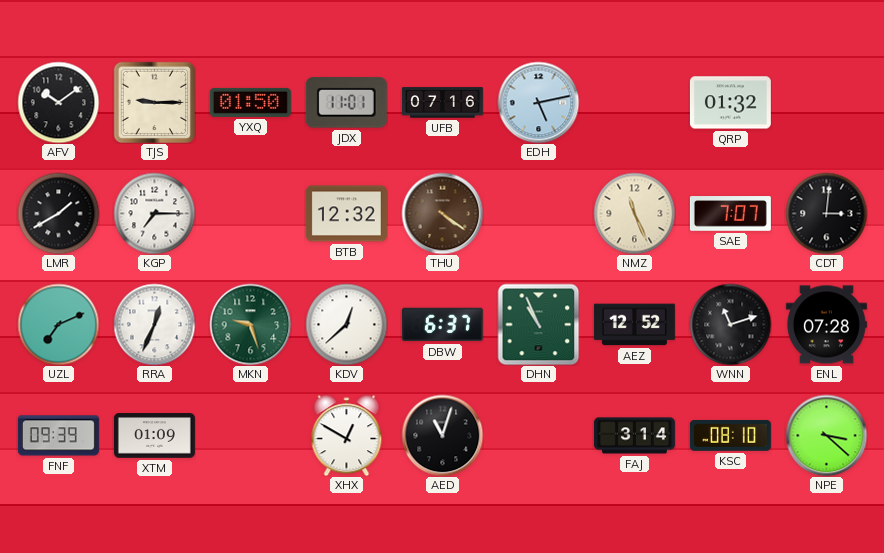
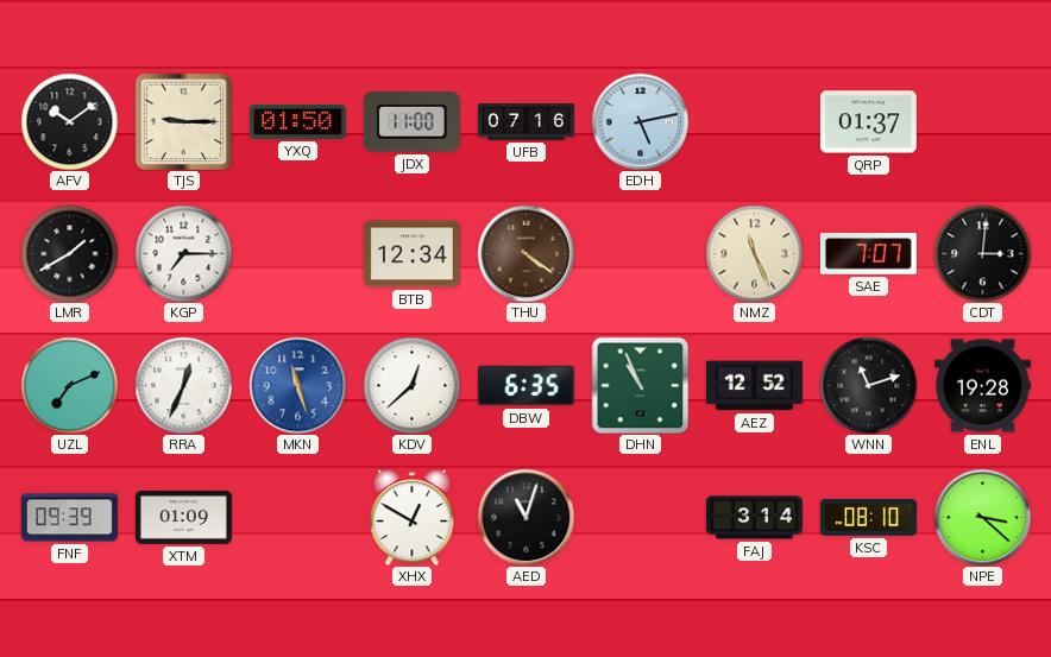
JDX: 11:01 -> 11:00
QRP: 01:32 -> 01:37
BTB: 12:32 -> 12:34
MKN: 9:27 -> 11:27
MKN dial: green -> blue
DBW: 6:37 -> 6:35
ENL: 07:28 -> 19:28
